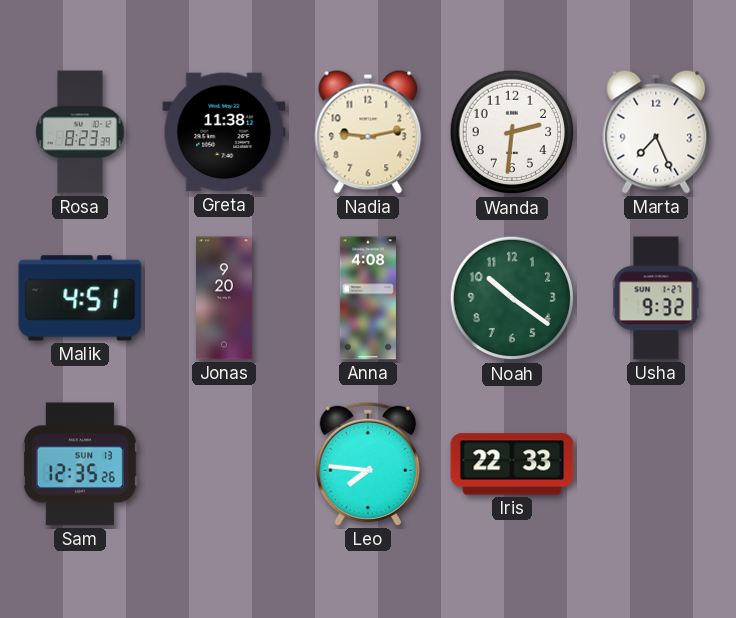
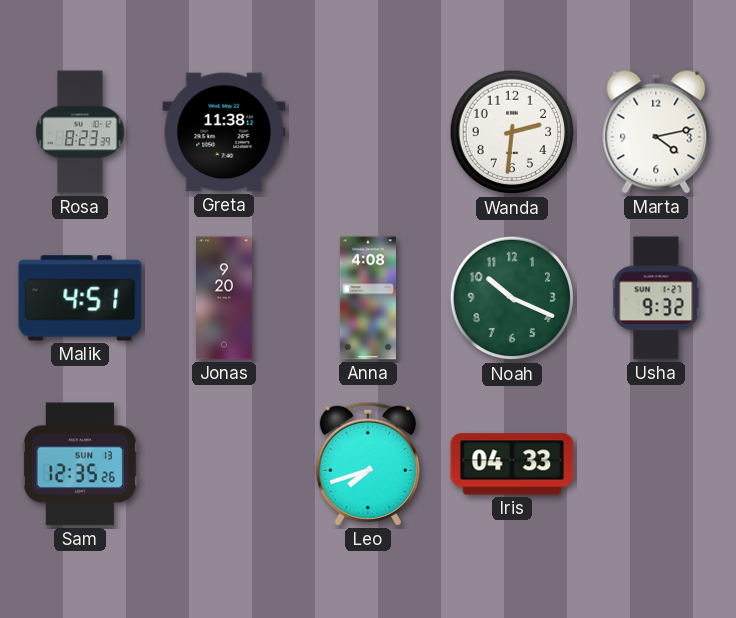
Nadia: 9:13 -> none
Marta: 7:26 -> 4:13
Noah: 10:21 -> 10:19
Leo: 7:46 -> 7:42
Iris: 22:33 -> 04:33
